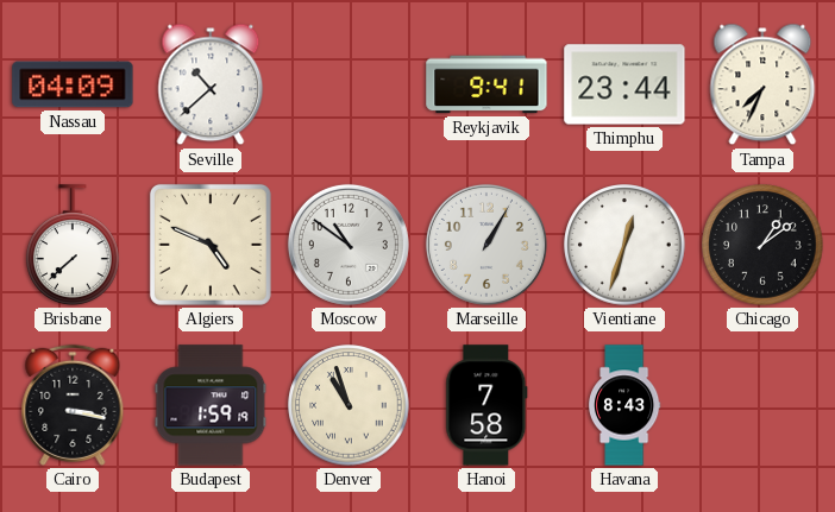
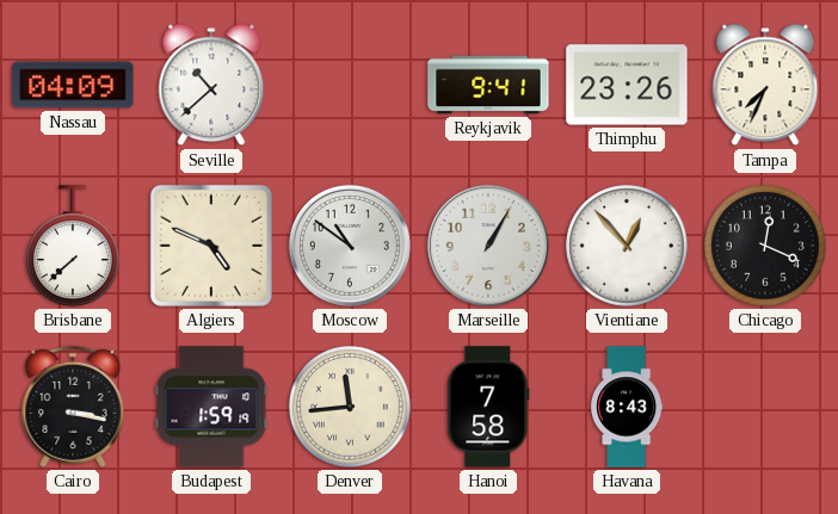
Thimphu: 23:44 -> 23:26
Vientiane: 12:33 -> 12:53
Chicago: 1:09 -> 12:19
Denver: 10:57 -> 11:44
